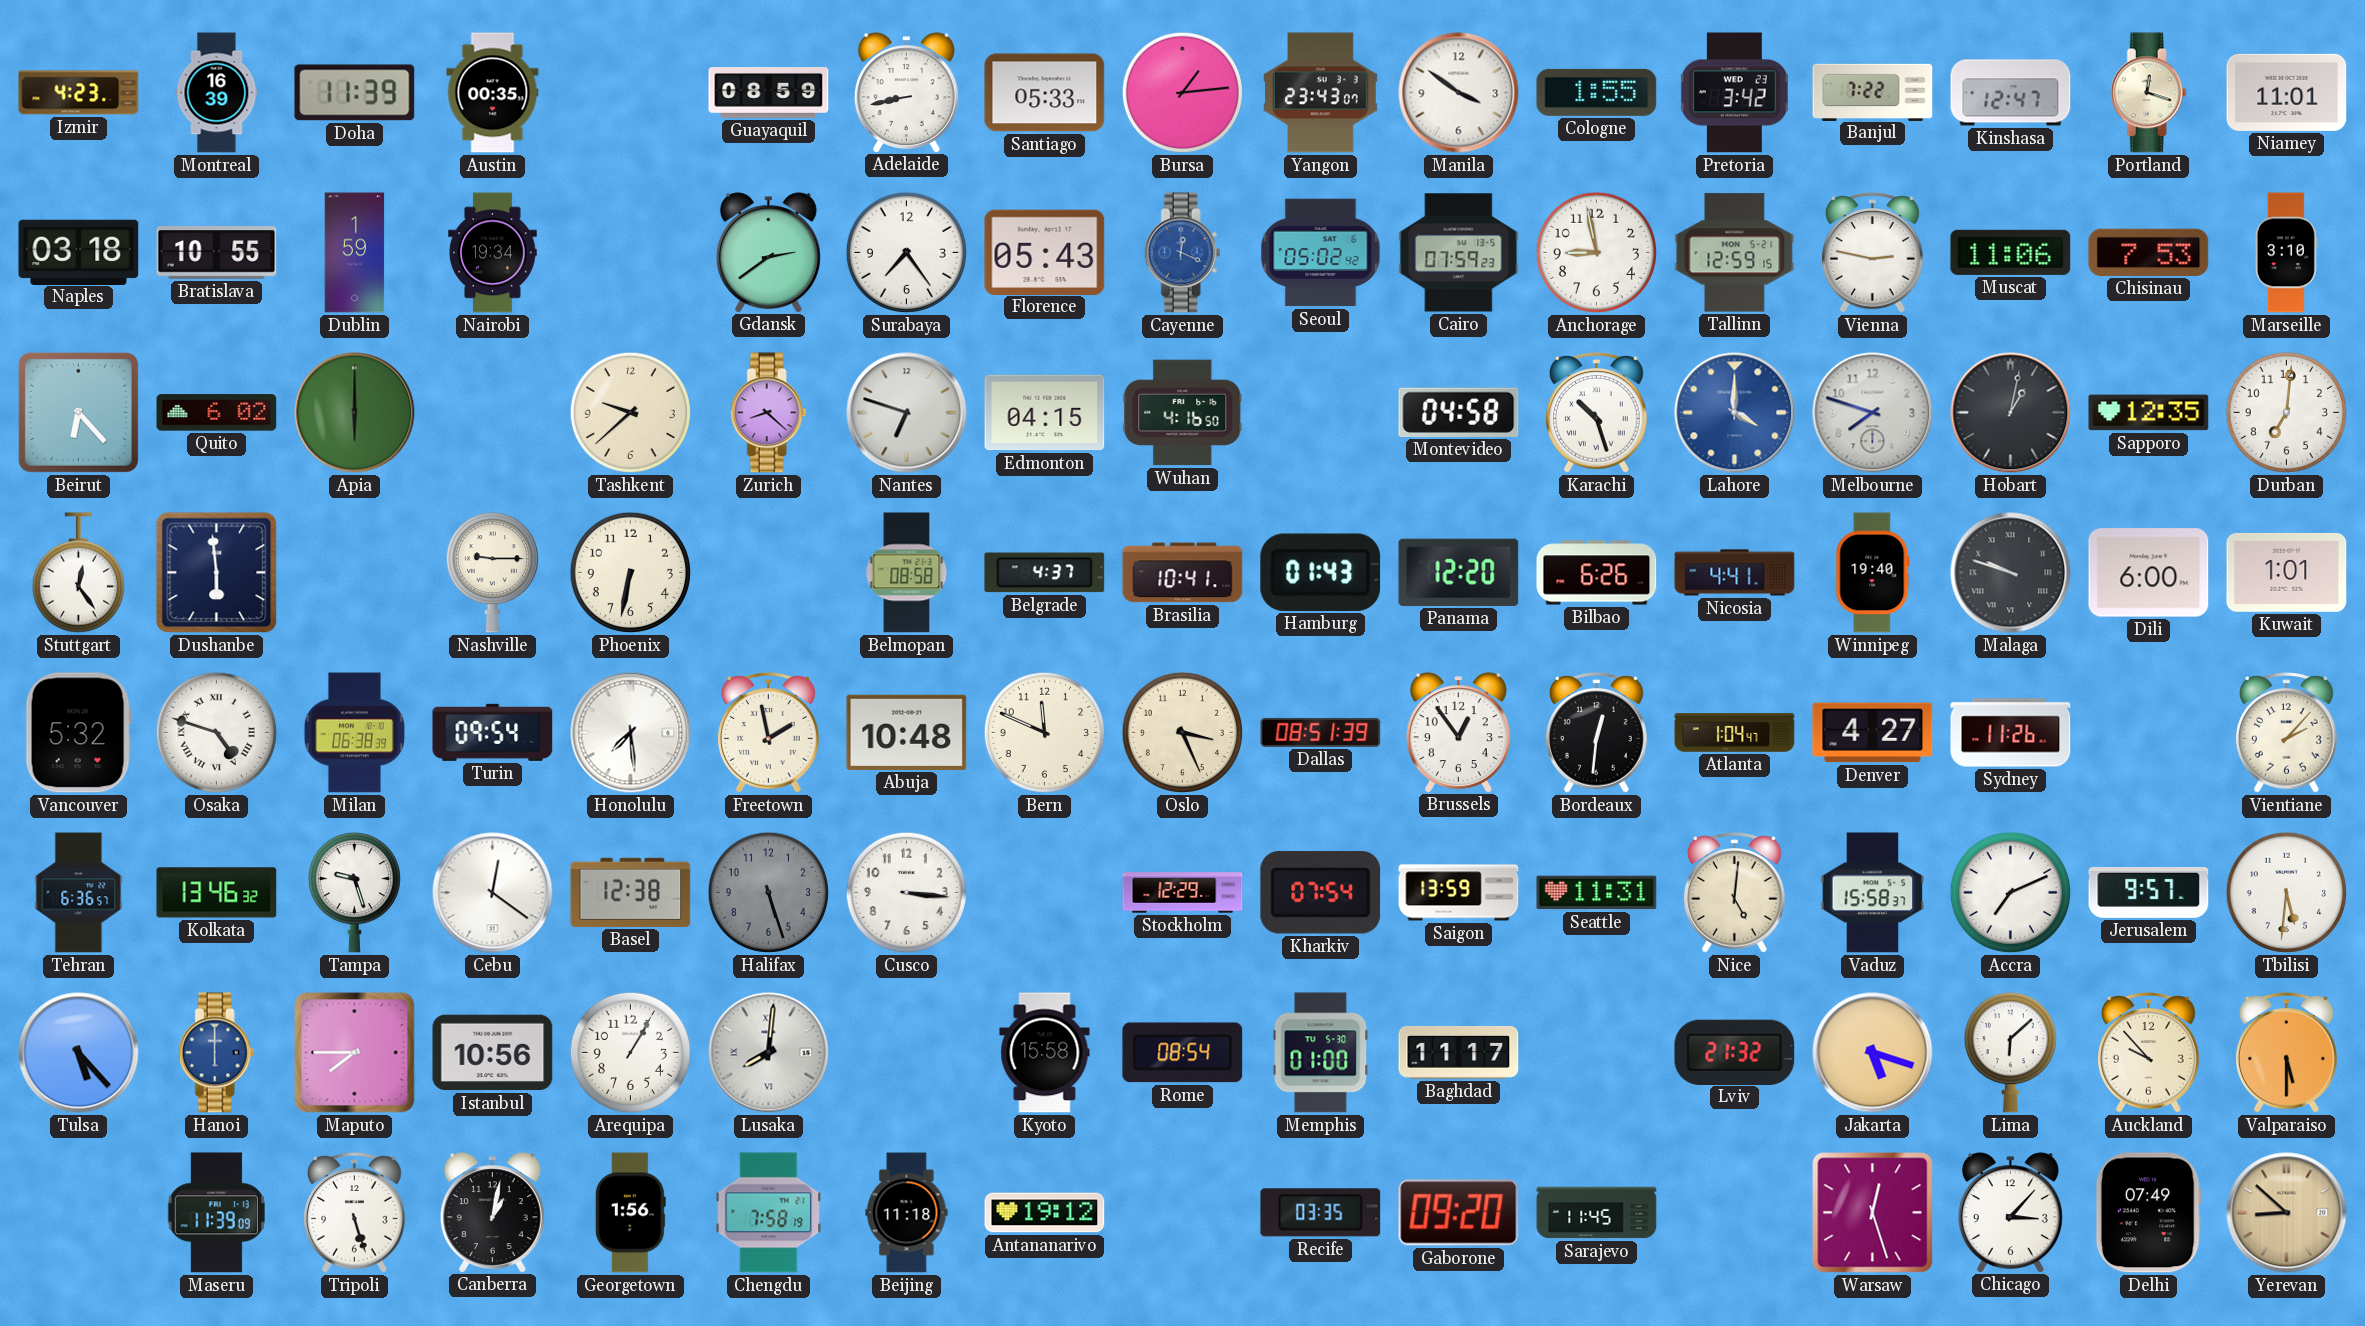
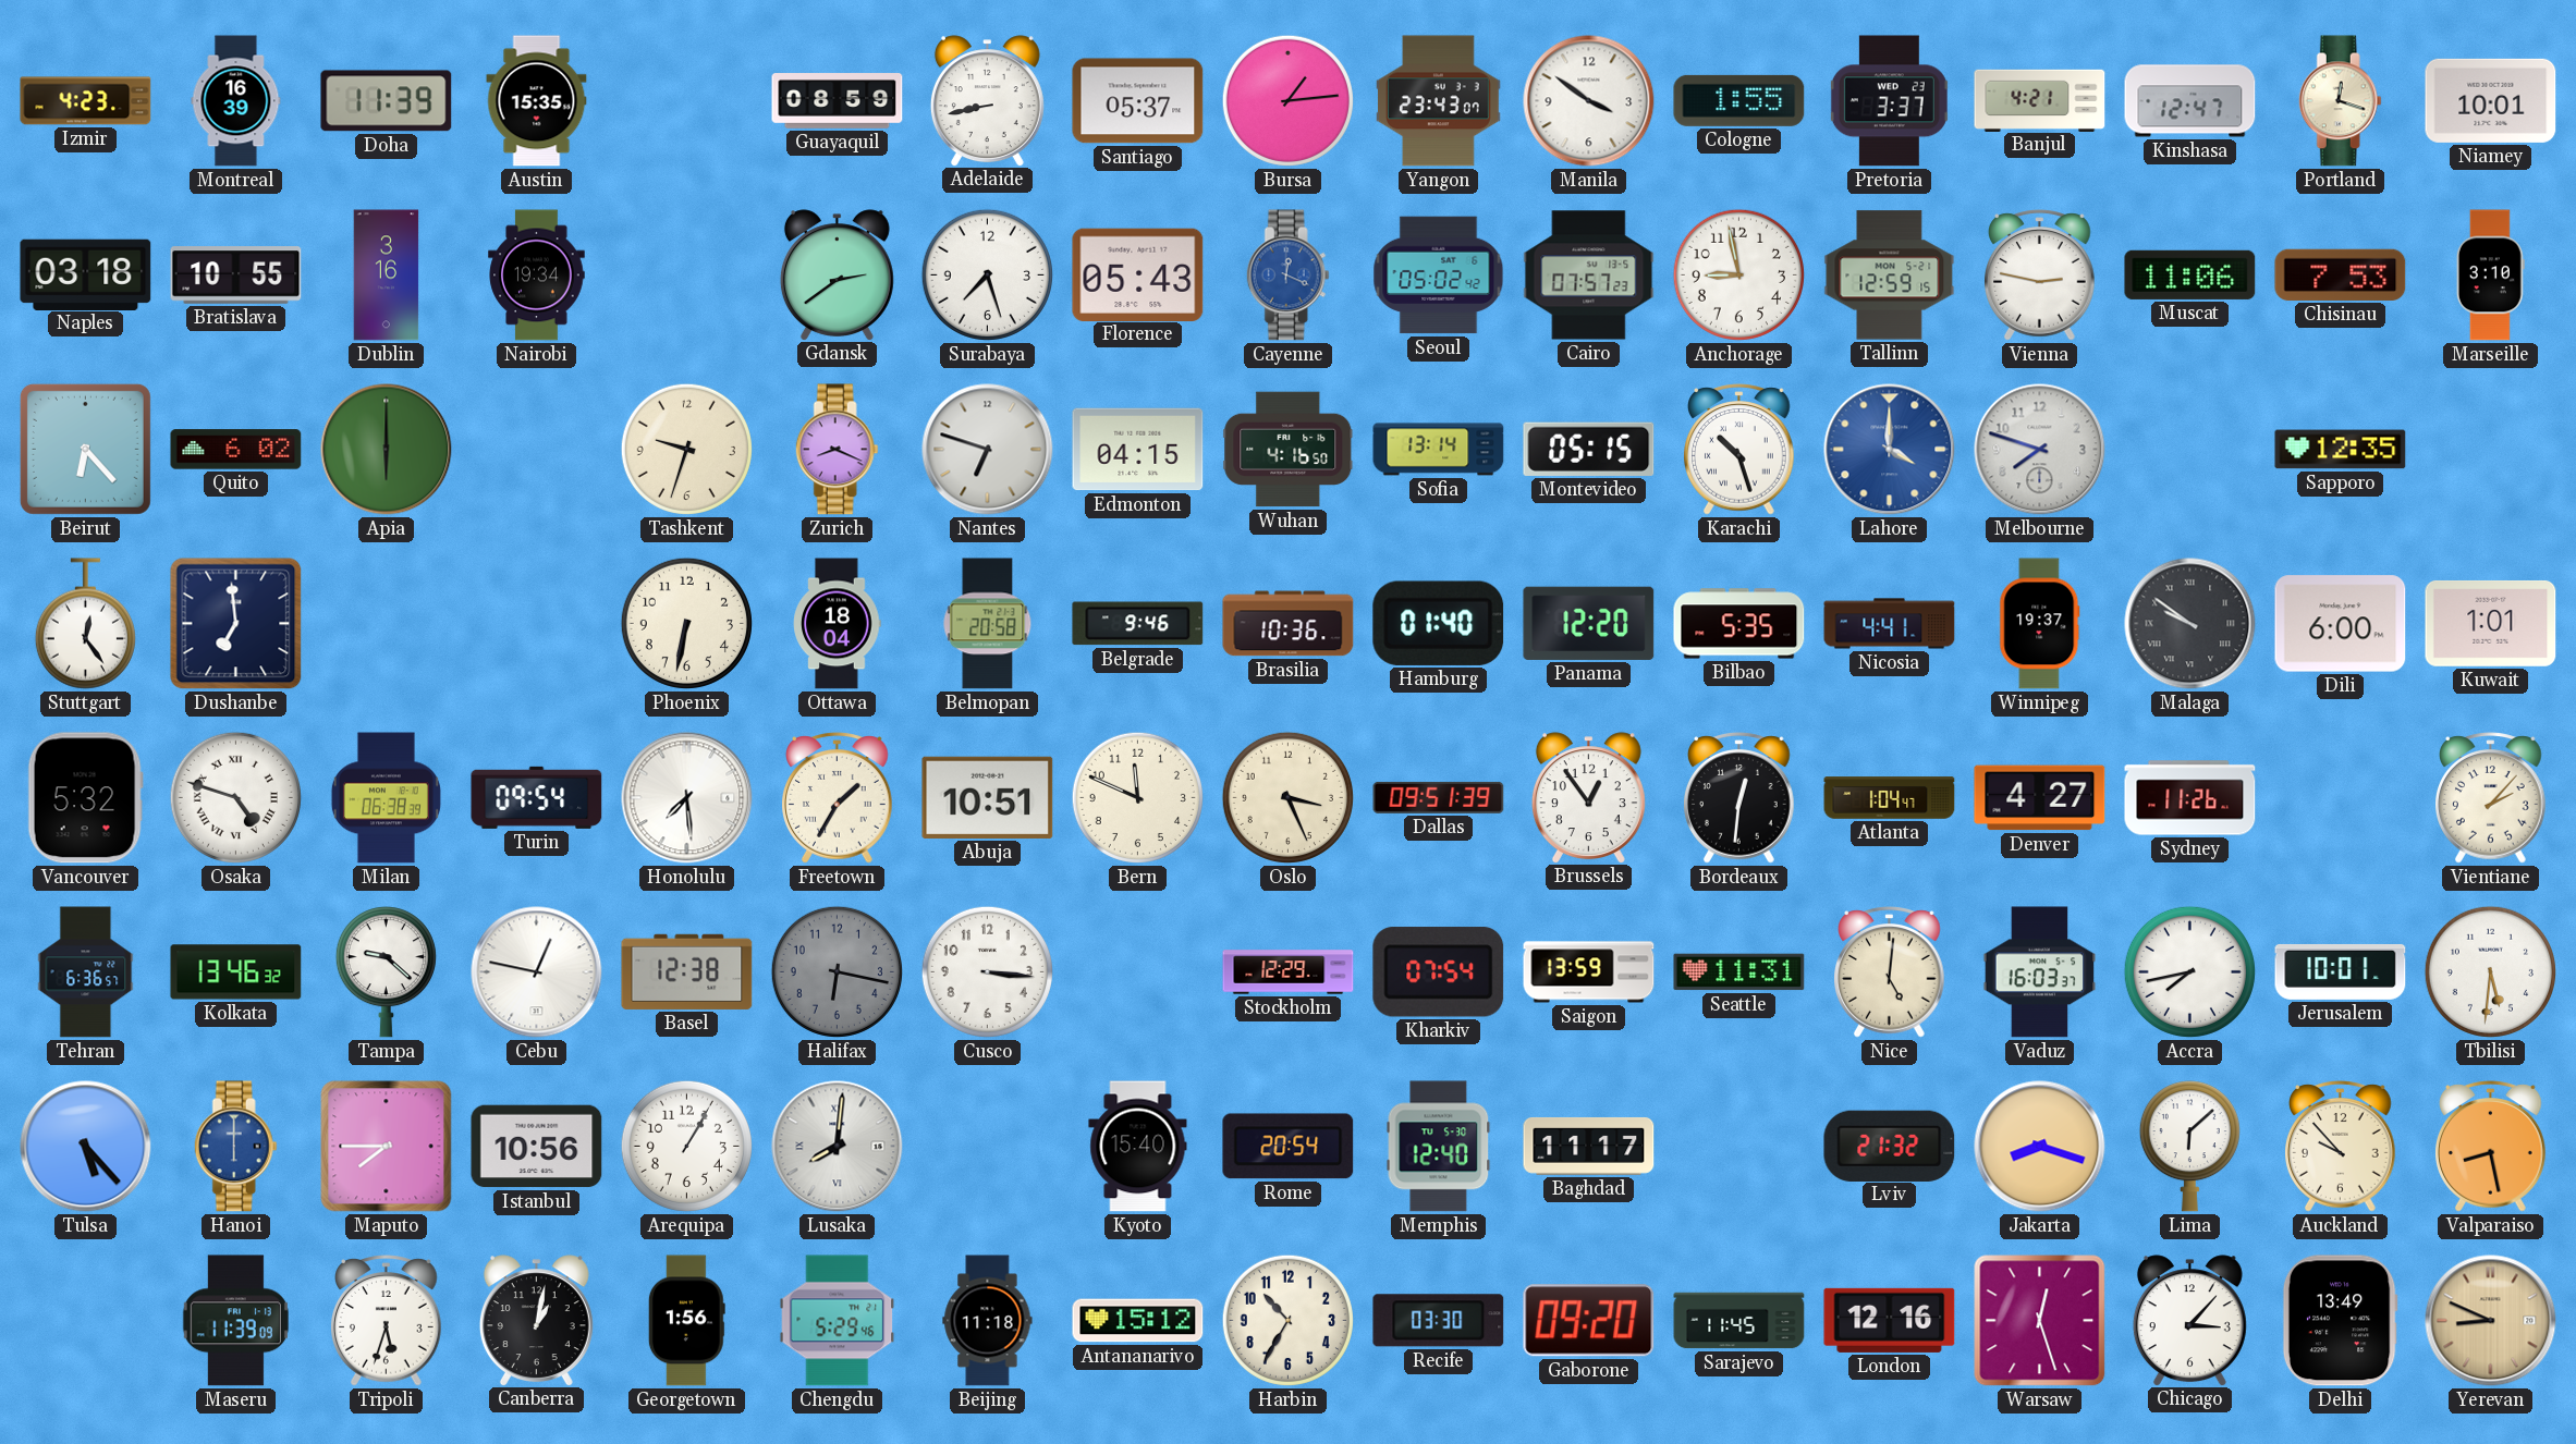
Austin: 00:35 -> 15:35
Santiago: 05:33 -> 05:37
Pretoria: 3:42 -> 3:37
Banjul: 7:22 -> 4:21
Niamey: 11:01 -> 10:01
Dublin: 1:59 -> 3:16
Surabaya: 7:24 -> 7:27
Cairo: 07:59 -> 07:57
Tashkent: 9:38 -> 9:33
Zurich: 8:22 -> 8:19
Sofia: none -> 13:14
Montevideo: 04:58 -> 05:15
Hobart: 1:02 -> none
Durban: 7:01 -> none
Dushanbe: 5:59 -> 6:59
Nashville: 9:15 -> none
Ottawa: none -> 18:04
Belmopan: 08:58 -> 20:58
Belgrade: 4:37 -> 9:46
Brasilia: 10:41 -> 10:36
Hamburg: 01:43 -> 01:40
Bilbao: 6:26 -> 5:35
Winnipeg: 19:40 -> 19:37
Malaga: 9:48 -> 9:51
Freetown: 1:58 -> 1:35
Abuja: 10:48 -> 10:51
Dallas: 08:51 -> 09:51
Tampa: 9:27 -> 9:22
Cebu: 12:21 -> 12:47
Halifax: 5:27 -> 6:17
Vaduz: 15:58 -> 16:03
Accra: 7:11 -> 7:43
Jerusalem: 9:57 -> 10:01
Kyoto: 15:58 -> 15:40
Rome: 08:54 -> 20:54
Memphis: 01:00 -> 12:40
Jakarta: 5:18 -> 8:18
Valparaiso: 5:30 -> 8:28
Tripoli: 5:27 -> 5:33
Chengdu: 7:58 -> 5:29
Antananarivo: 19:12 -> 15:12
Harbin: none -> 10:35
Recife: 03:35 -> 03:30
London: none -> 12:16
Delhi: 07:49 -> 13:49
Yerevan: 8:52 -> 8:49
